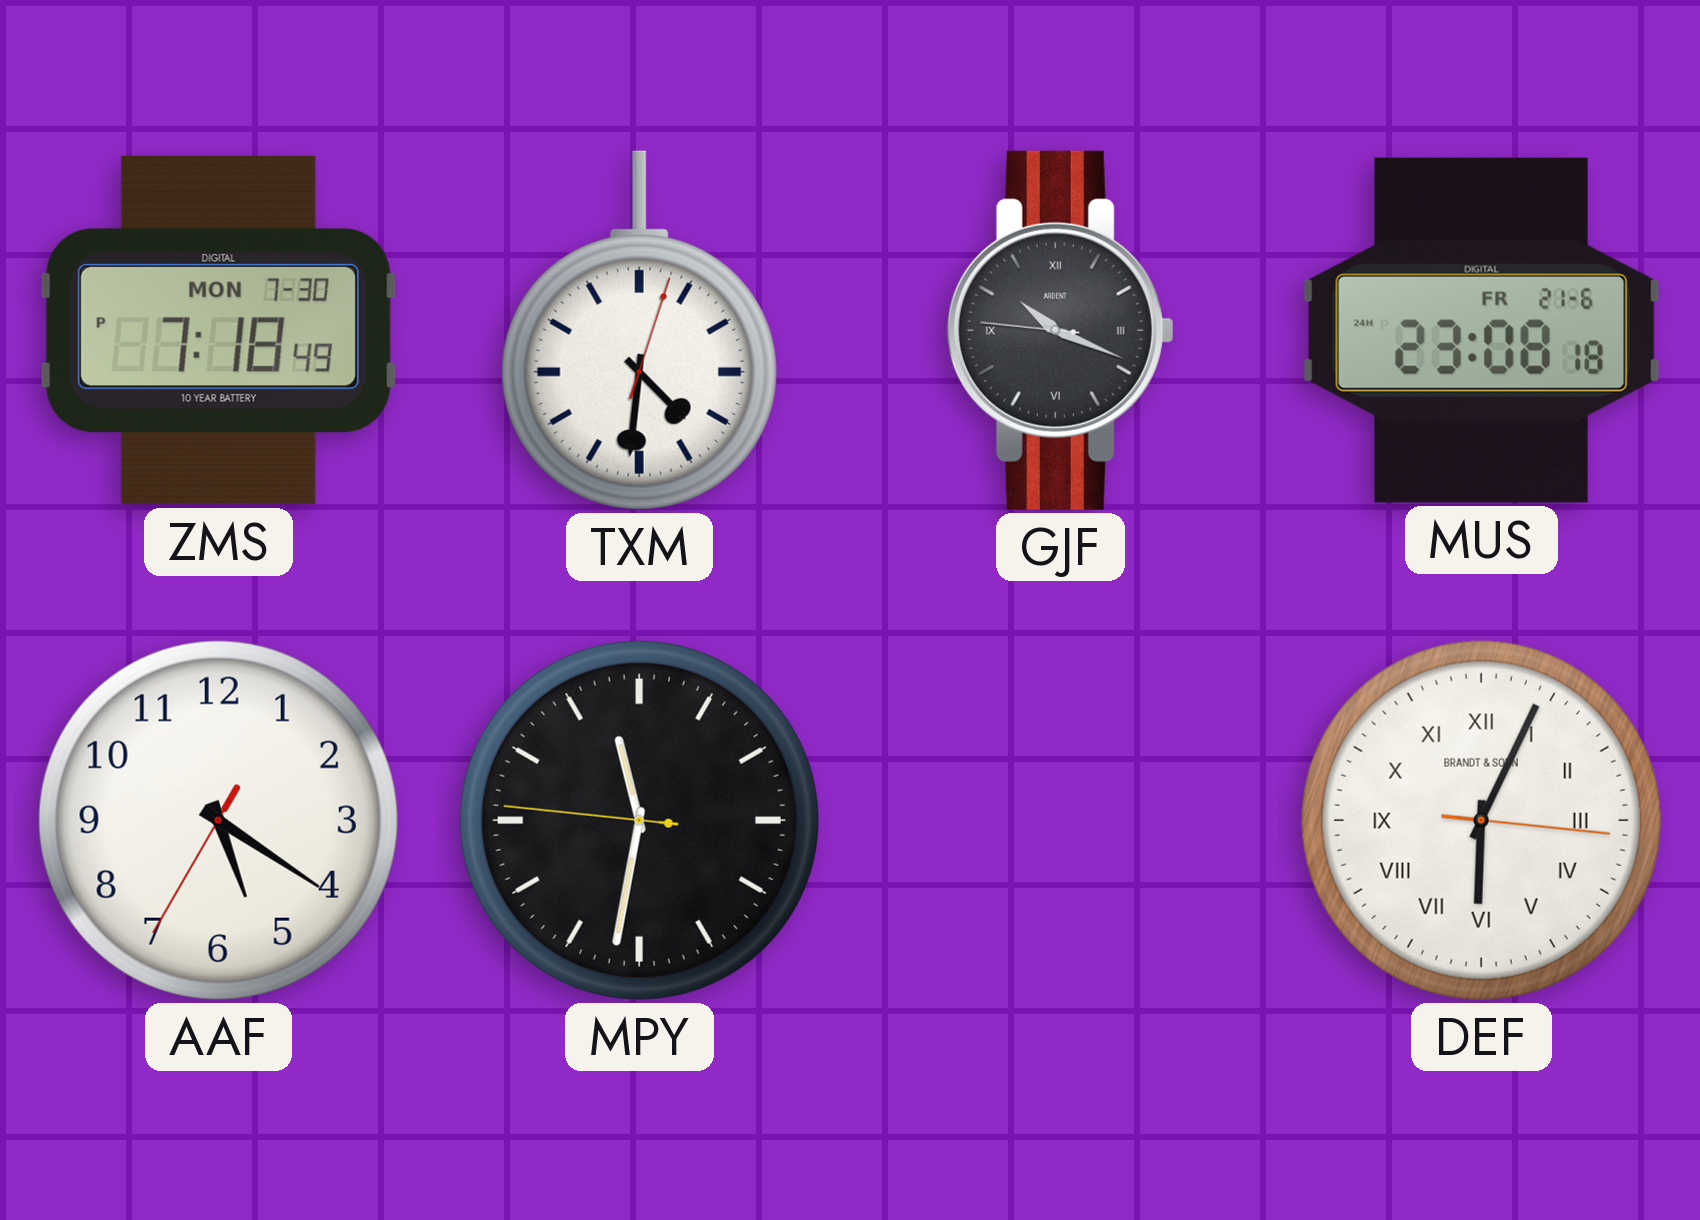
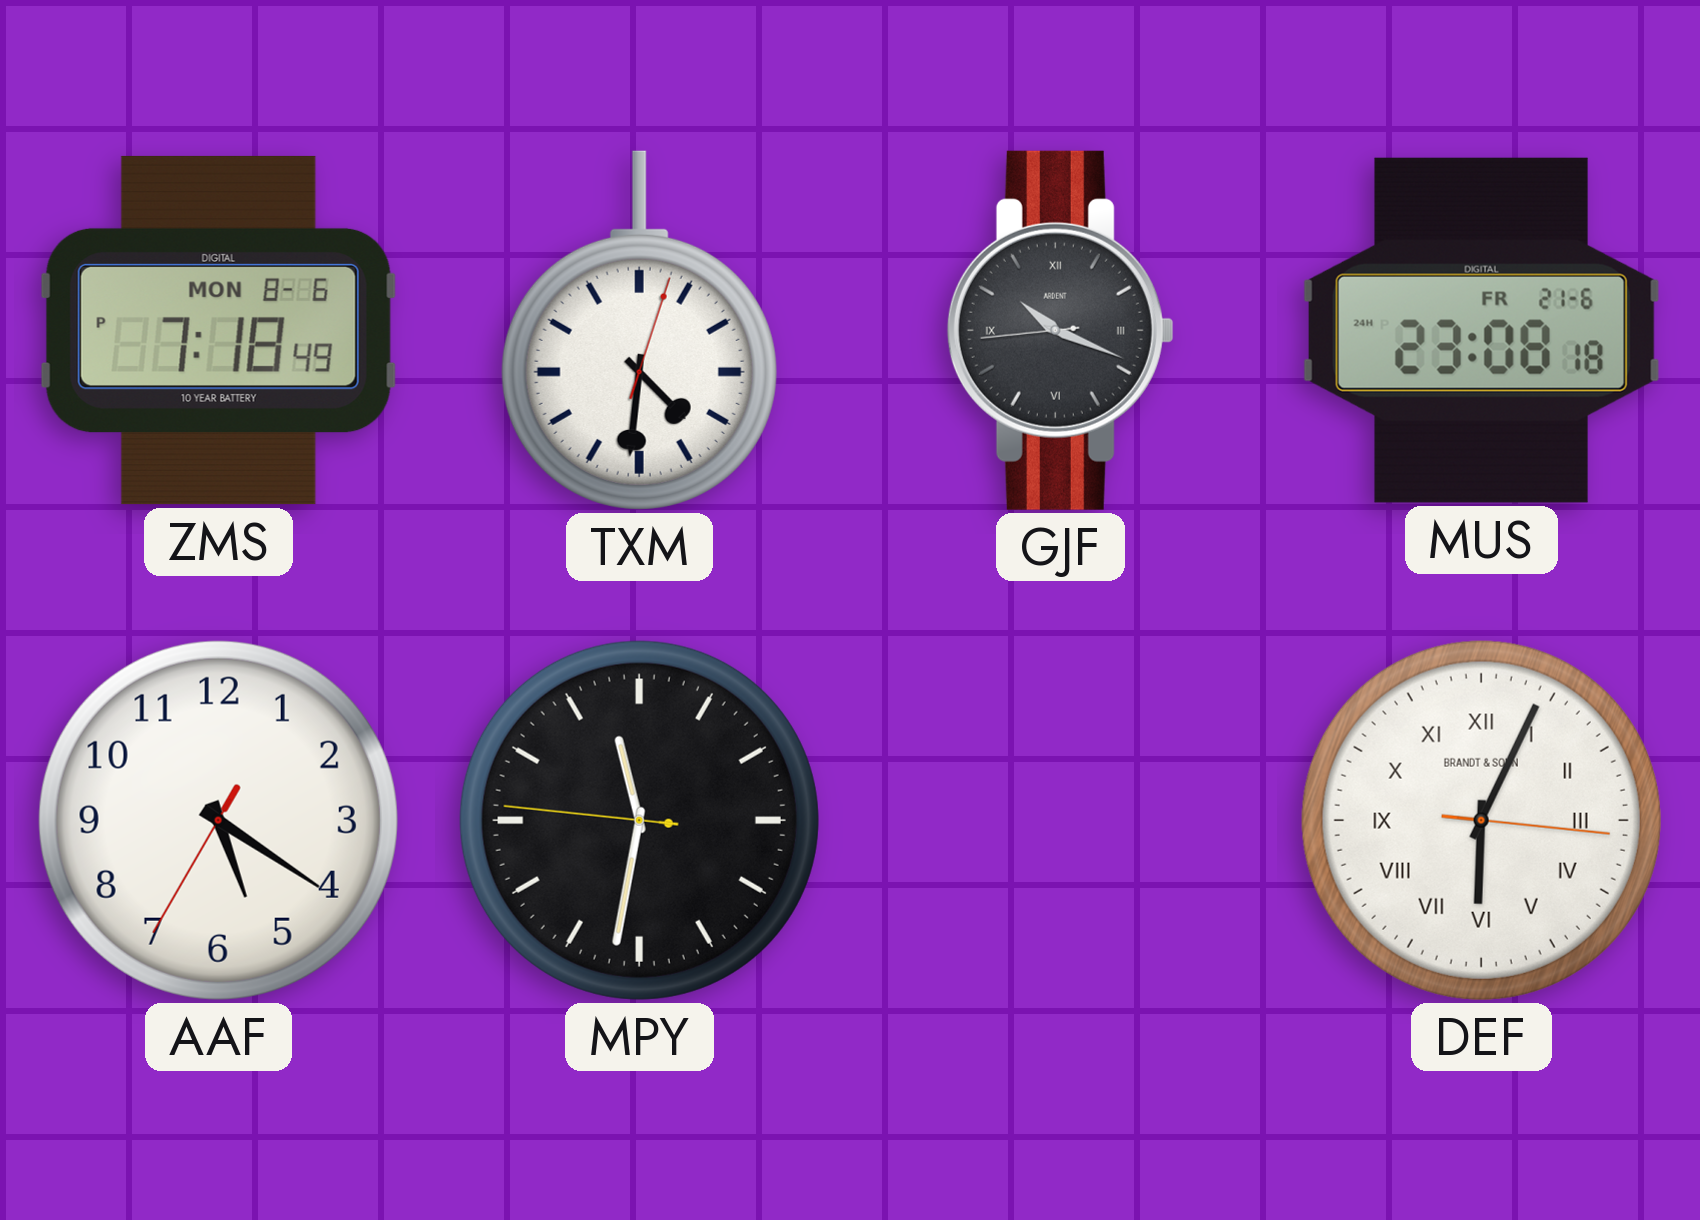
ZMS date: MON 7-30 -> MON 8-6
GJF: 10:18:46 -> 10:18:44
